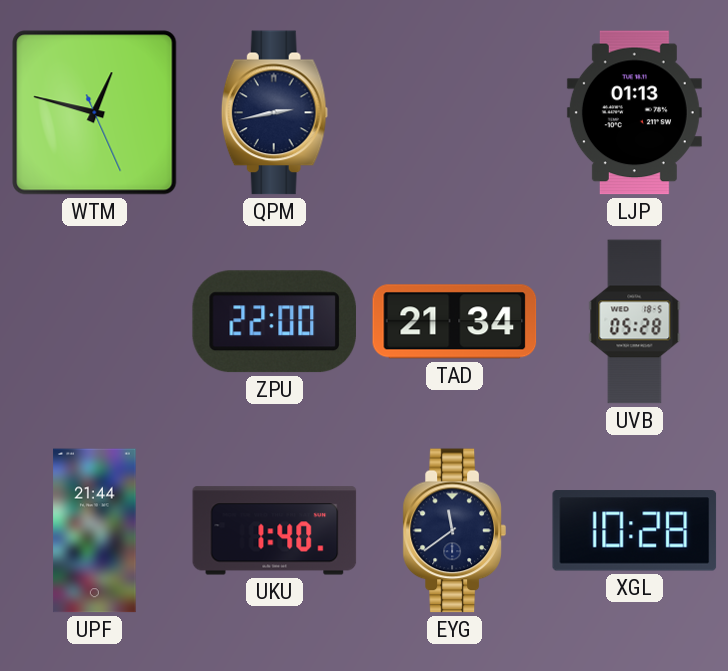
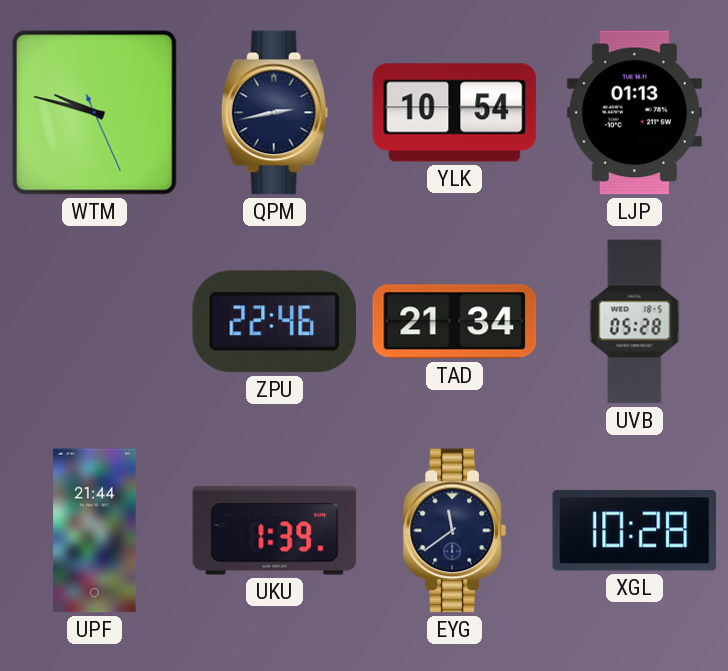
WTM: 12:47 -> 9:47
YLK: none -> 10:54
ZPU: 22:00 -> 22:46
UKU: 1:40 -> 1:39
